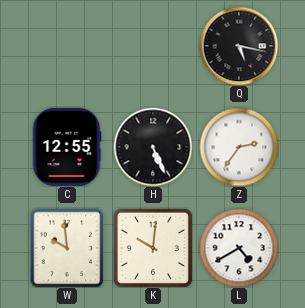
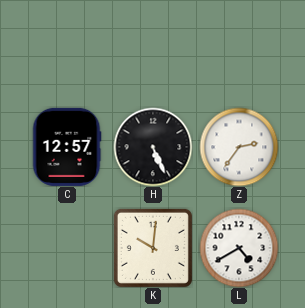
Q: 5:17 -> none
C: 12:55 -> 12:57
W: 9:59 -> none
